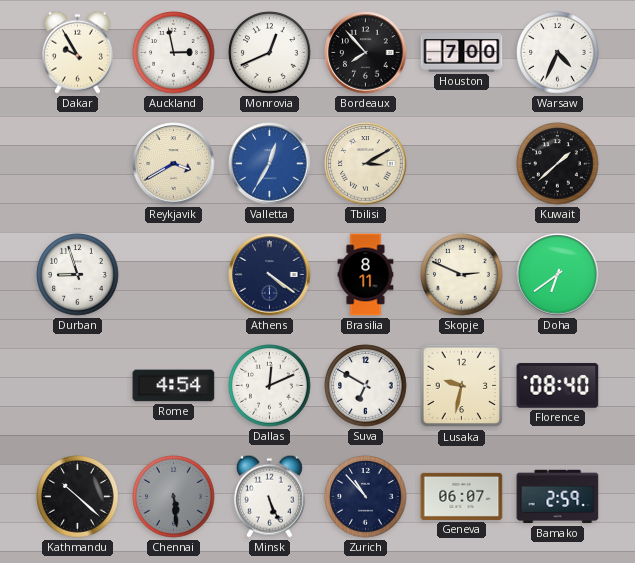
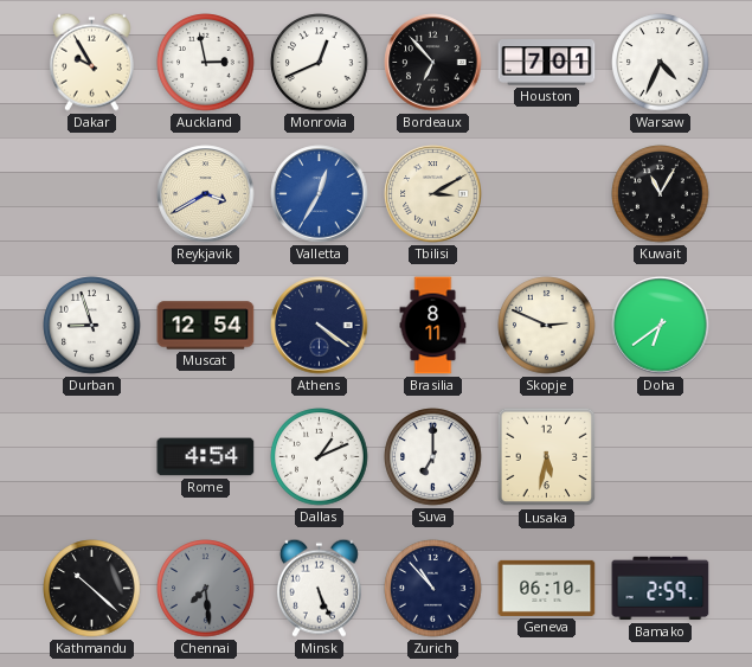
Bordeaux: 7:53 -> 6:53
Houston: 7:00 -> 7:01
Kuwait: 1:38 -> 11:05
Muscat: none -> 12:54
Dallas: 12:11 -> 1:11
Suva: 6:50 -> 7:00
Lusaka: 9:32 -> 5:32
Florence: 08:40 -> none
Chennai: 5:29 -> 7:29
Geneva: 06:07 -> 06:10
